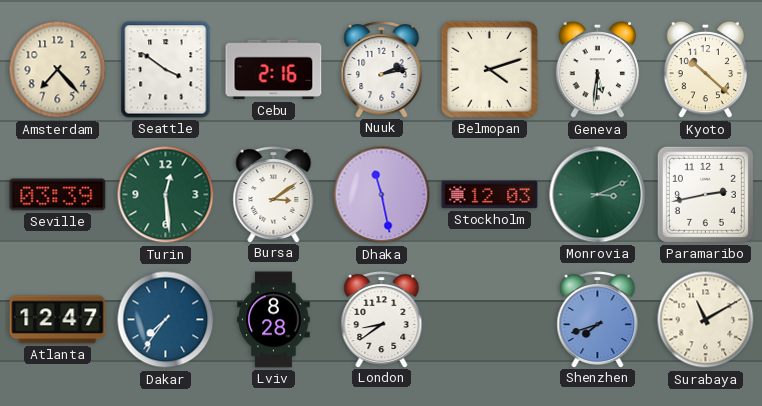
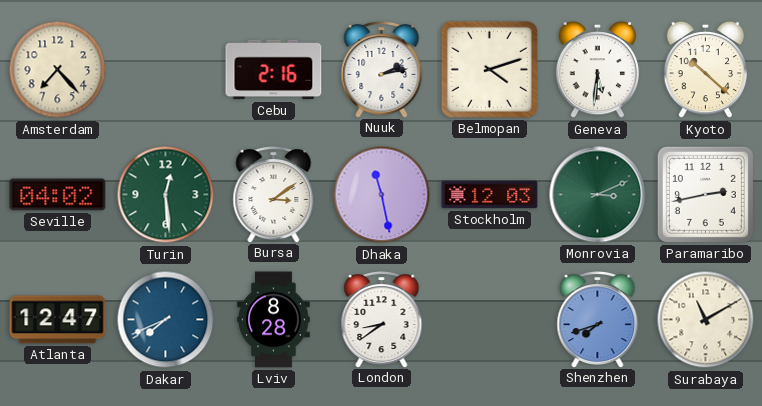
Seattle: 3:51 -> none
Seville: 03:39 -> 04:02
Dakar: 7:36 -> 7:41
